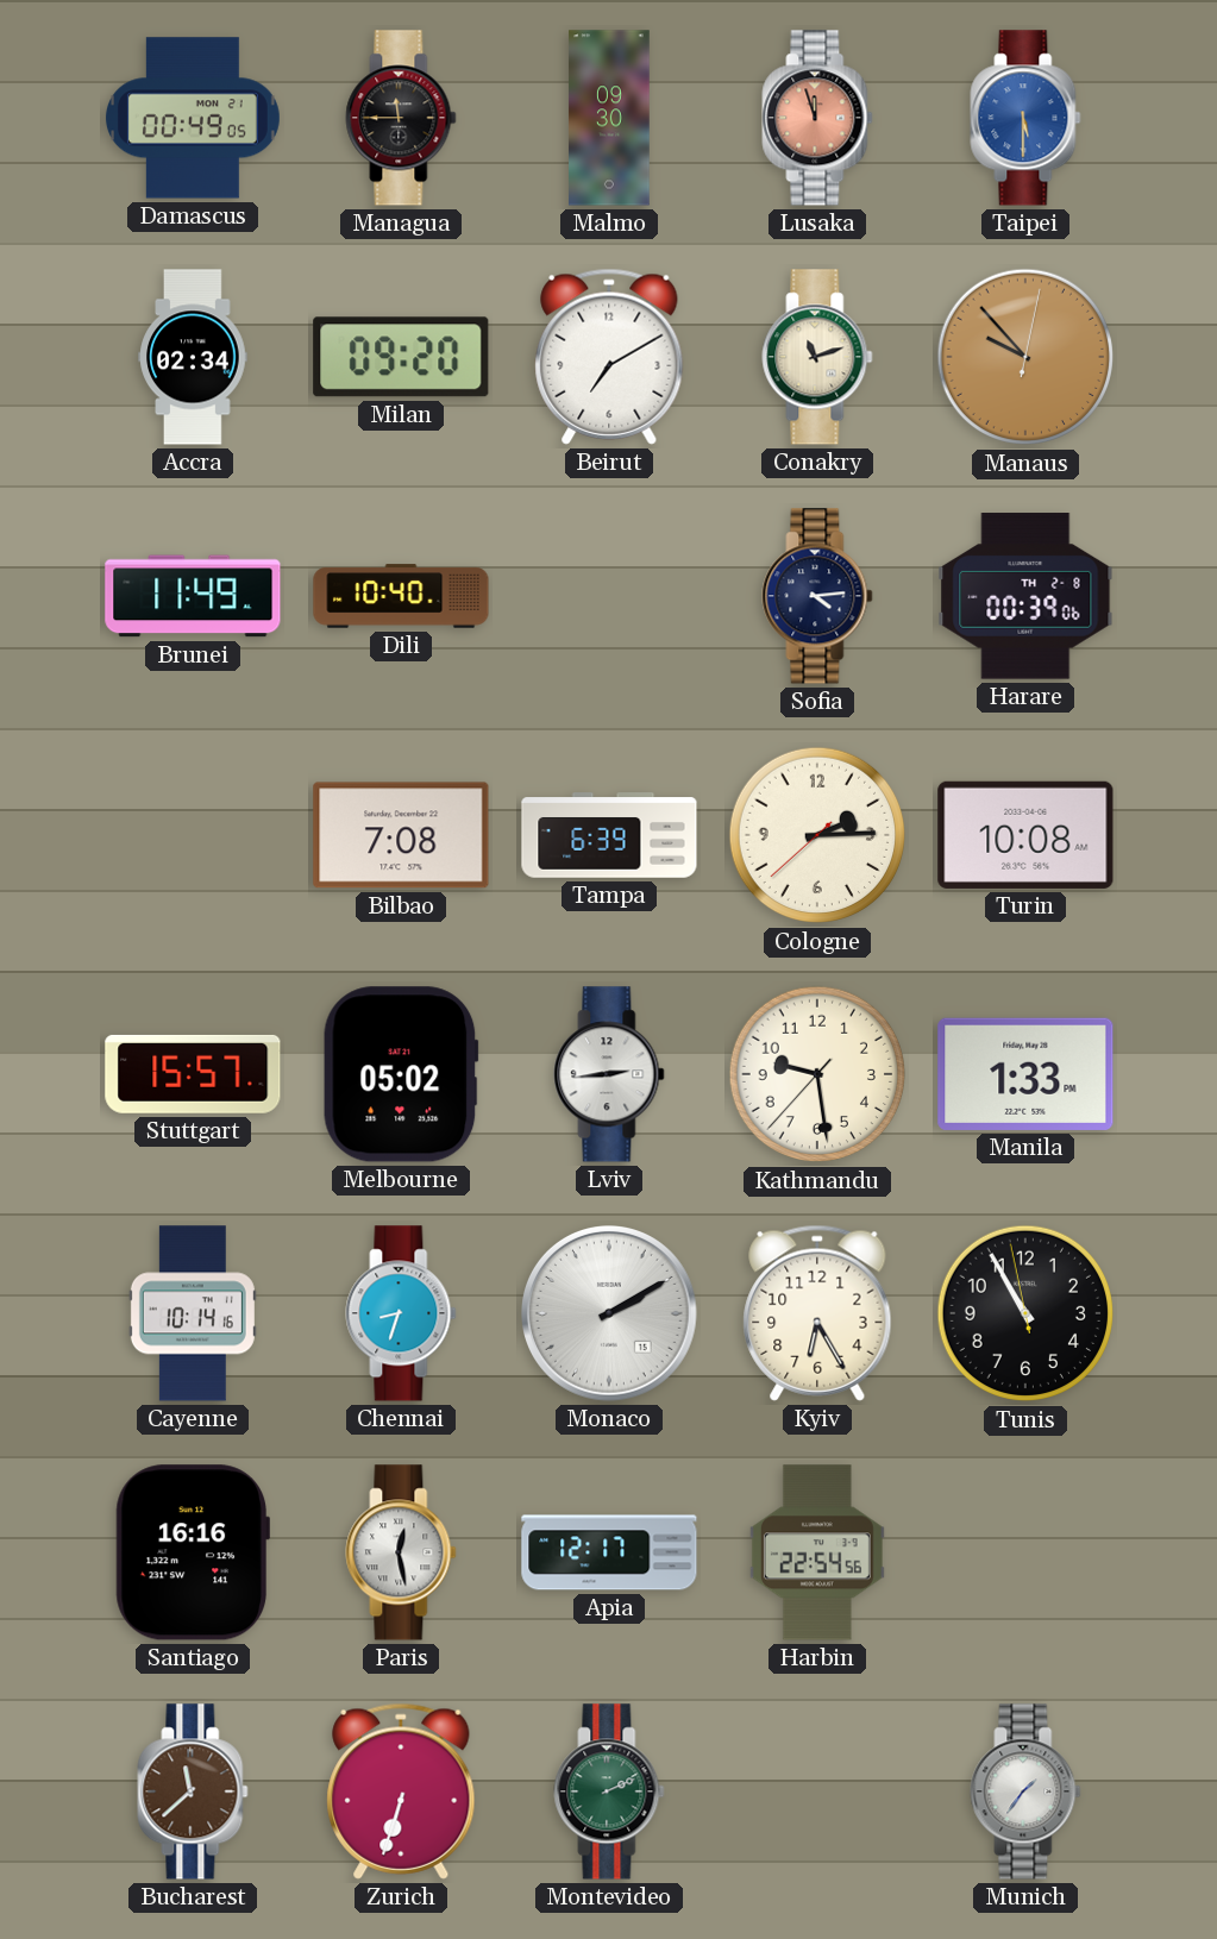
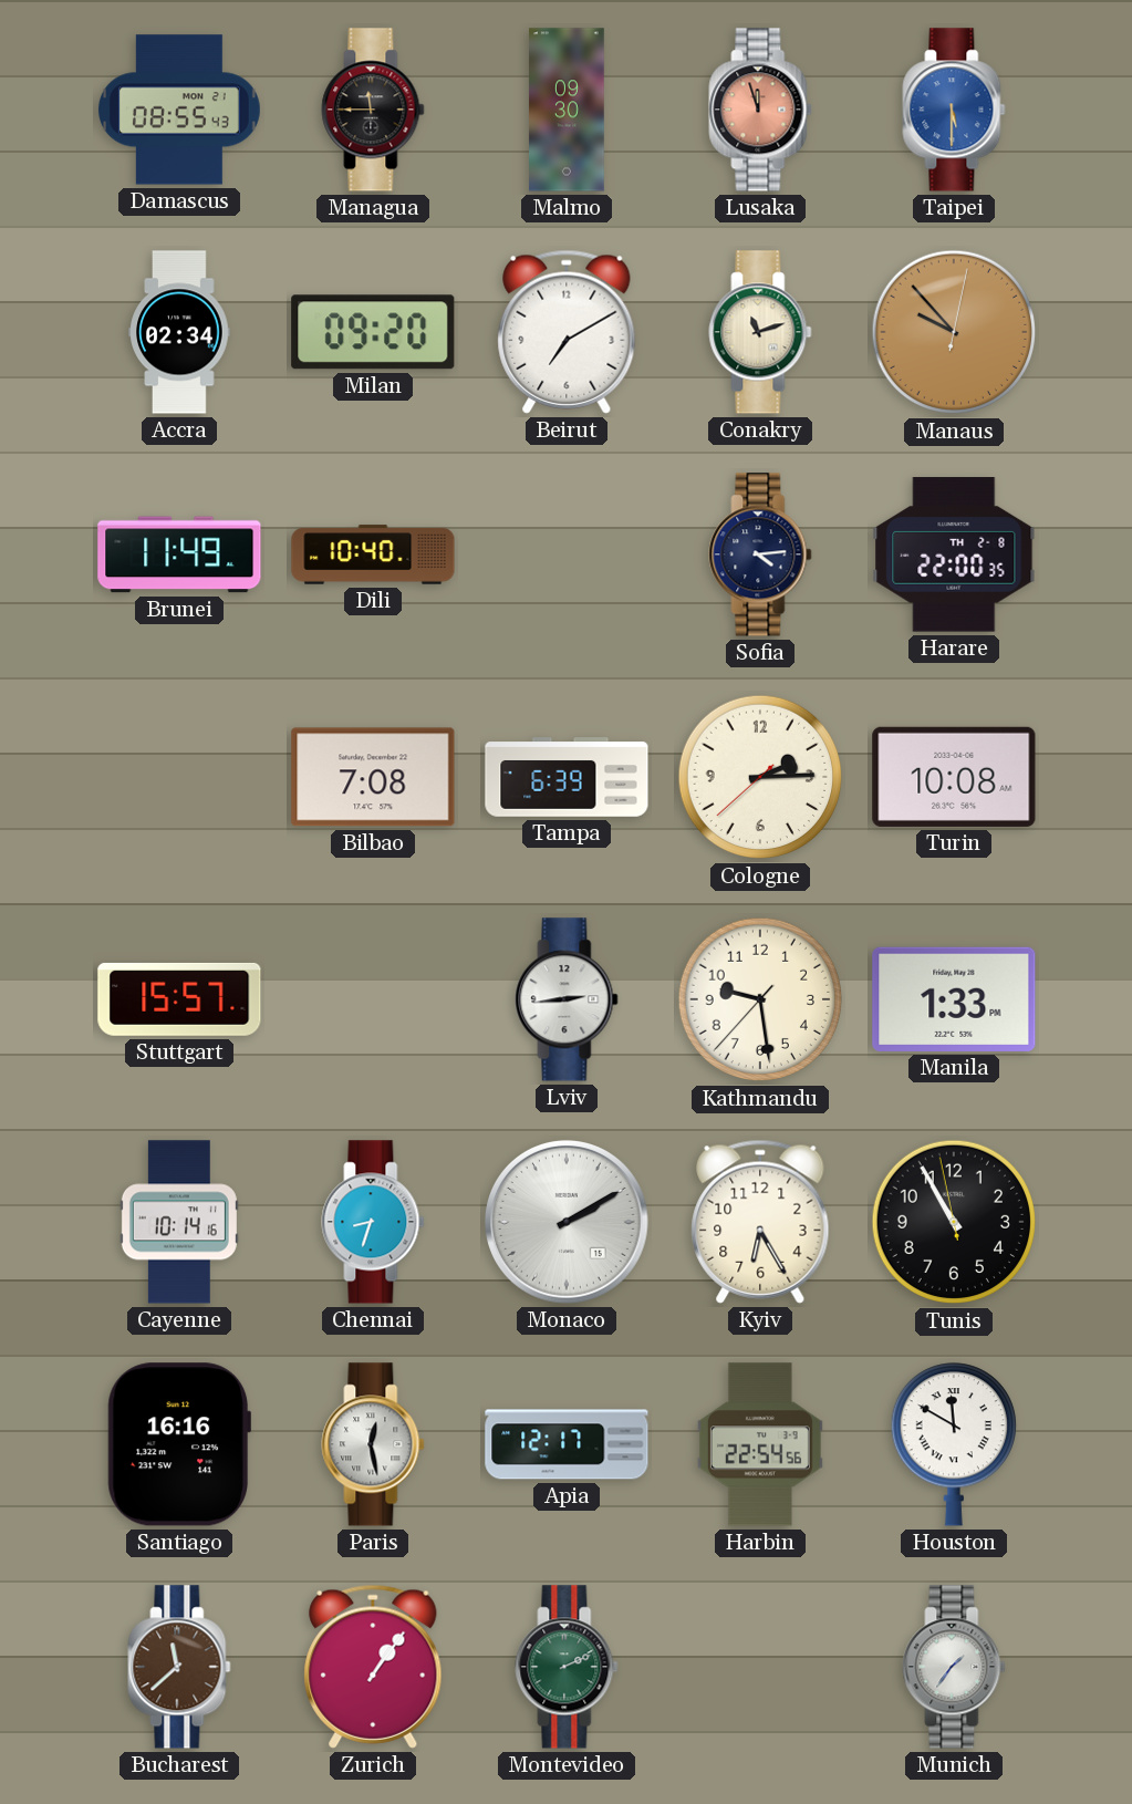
Damascus: 00:49 -> 08:55
Harare: 00:39 -> 22:00
Melbourne: 05:02 -> none
Houston: none -> 11:50
Zurich: 6:33 -> 1:06
